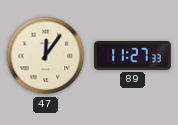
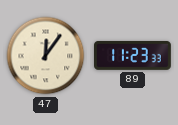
89: 11:27 -> 11:23
